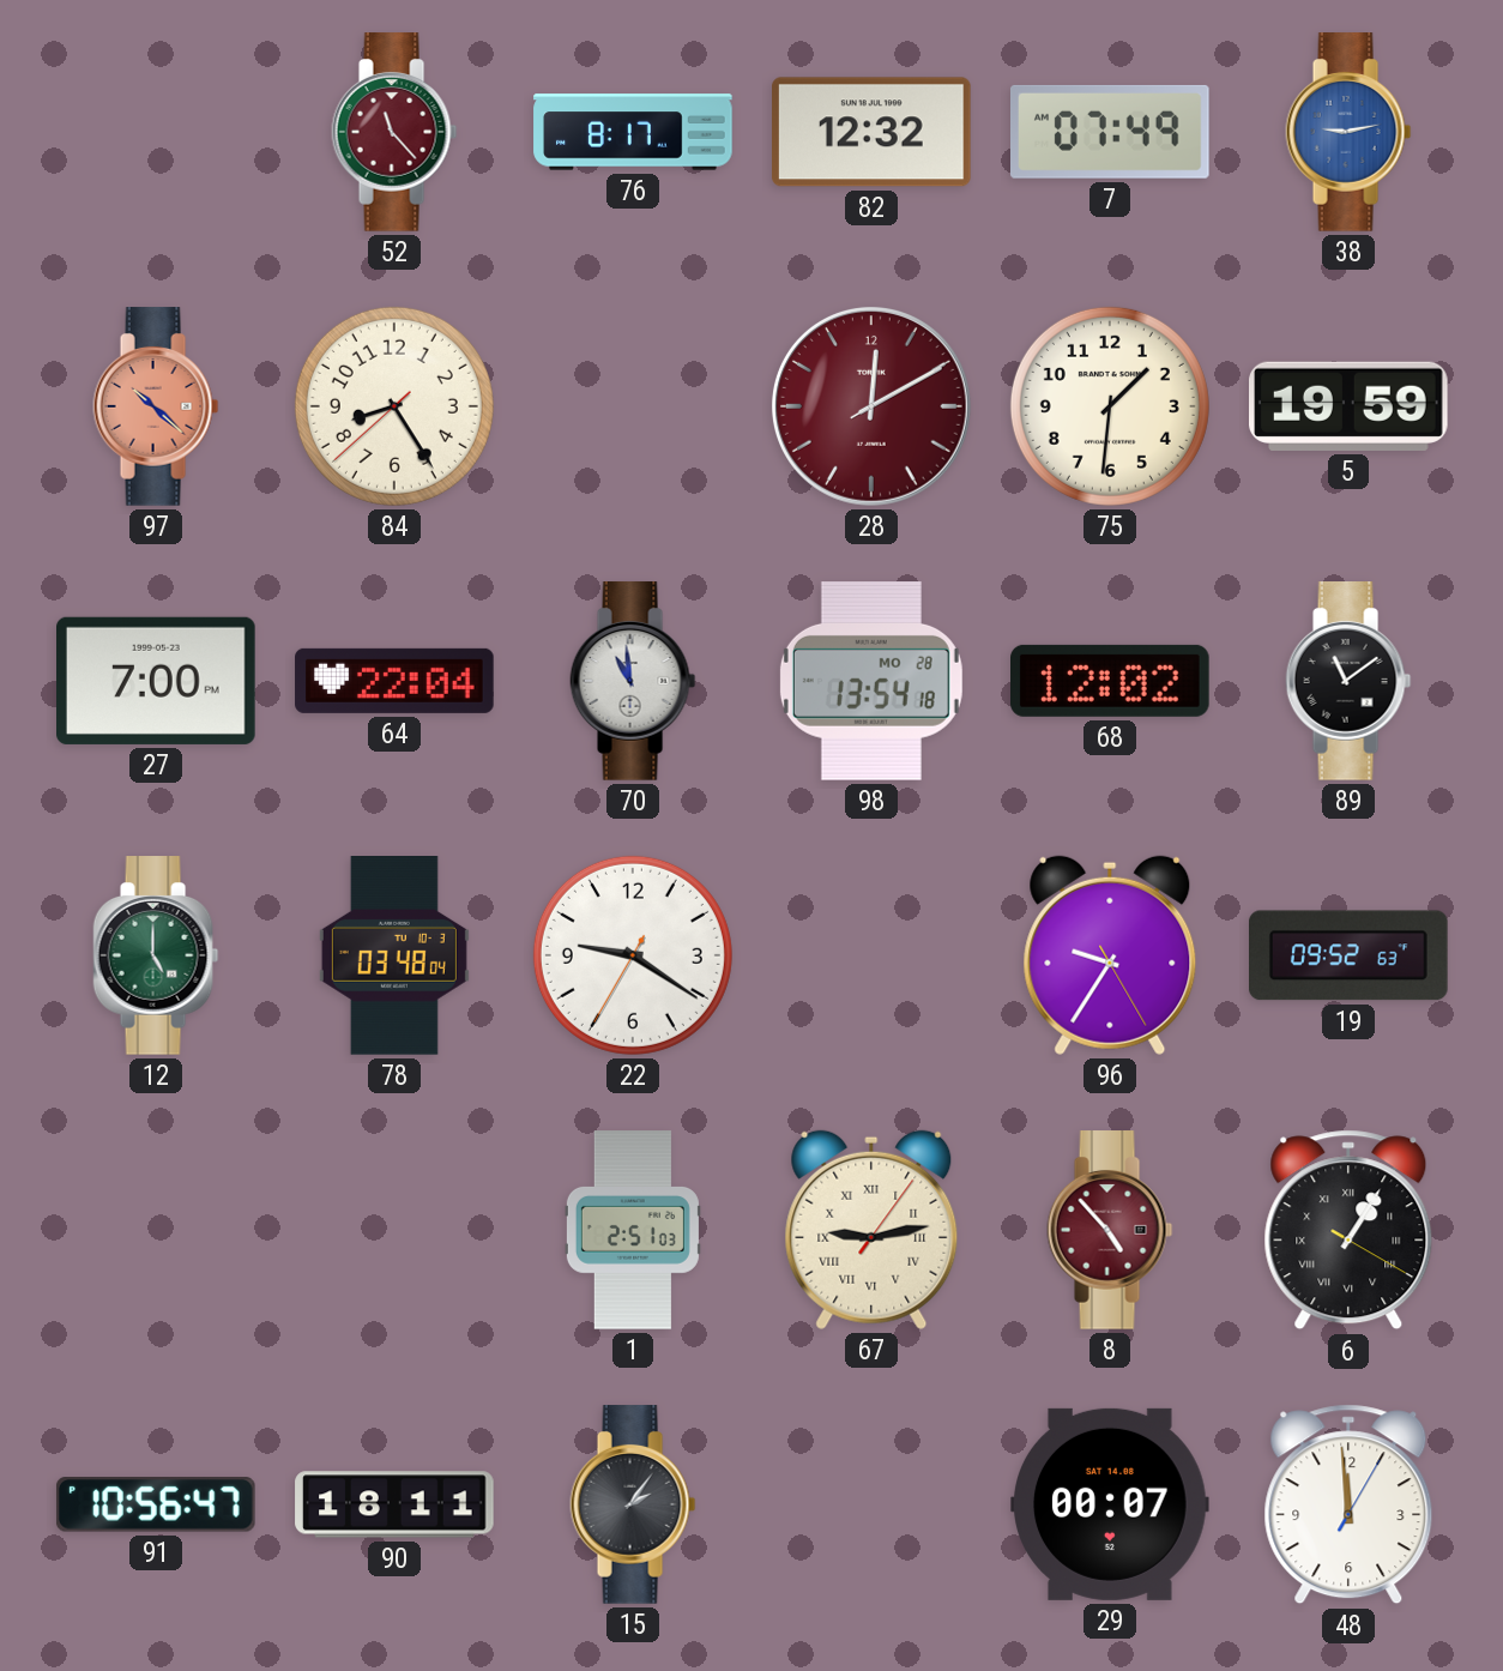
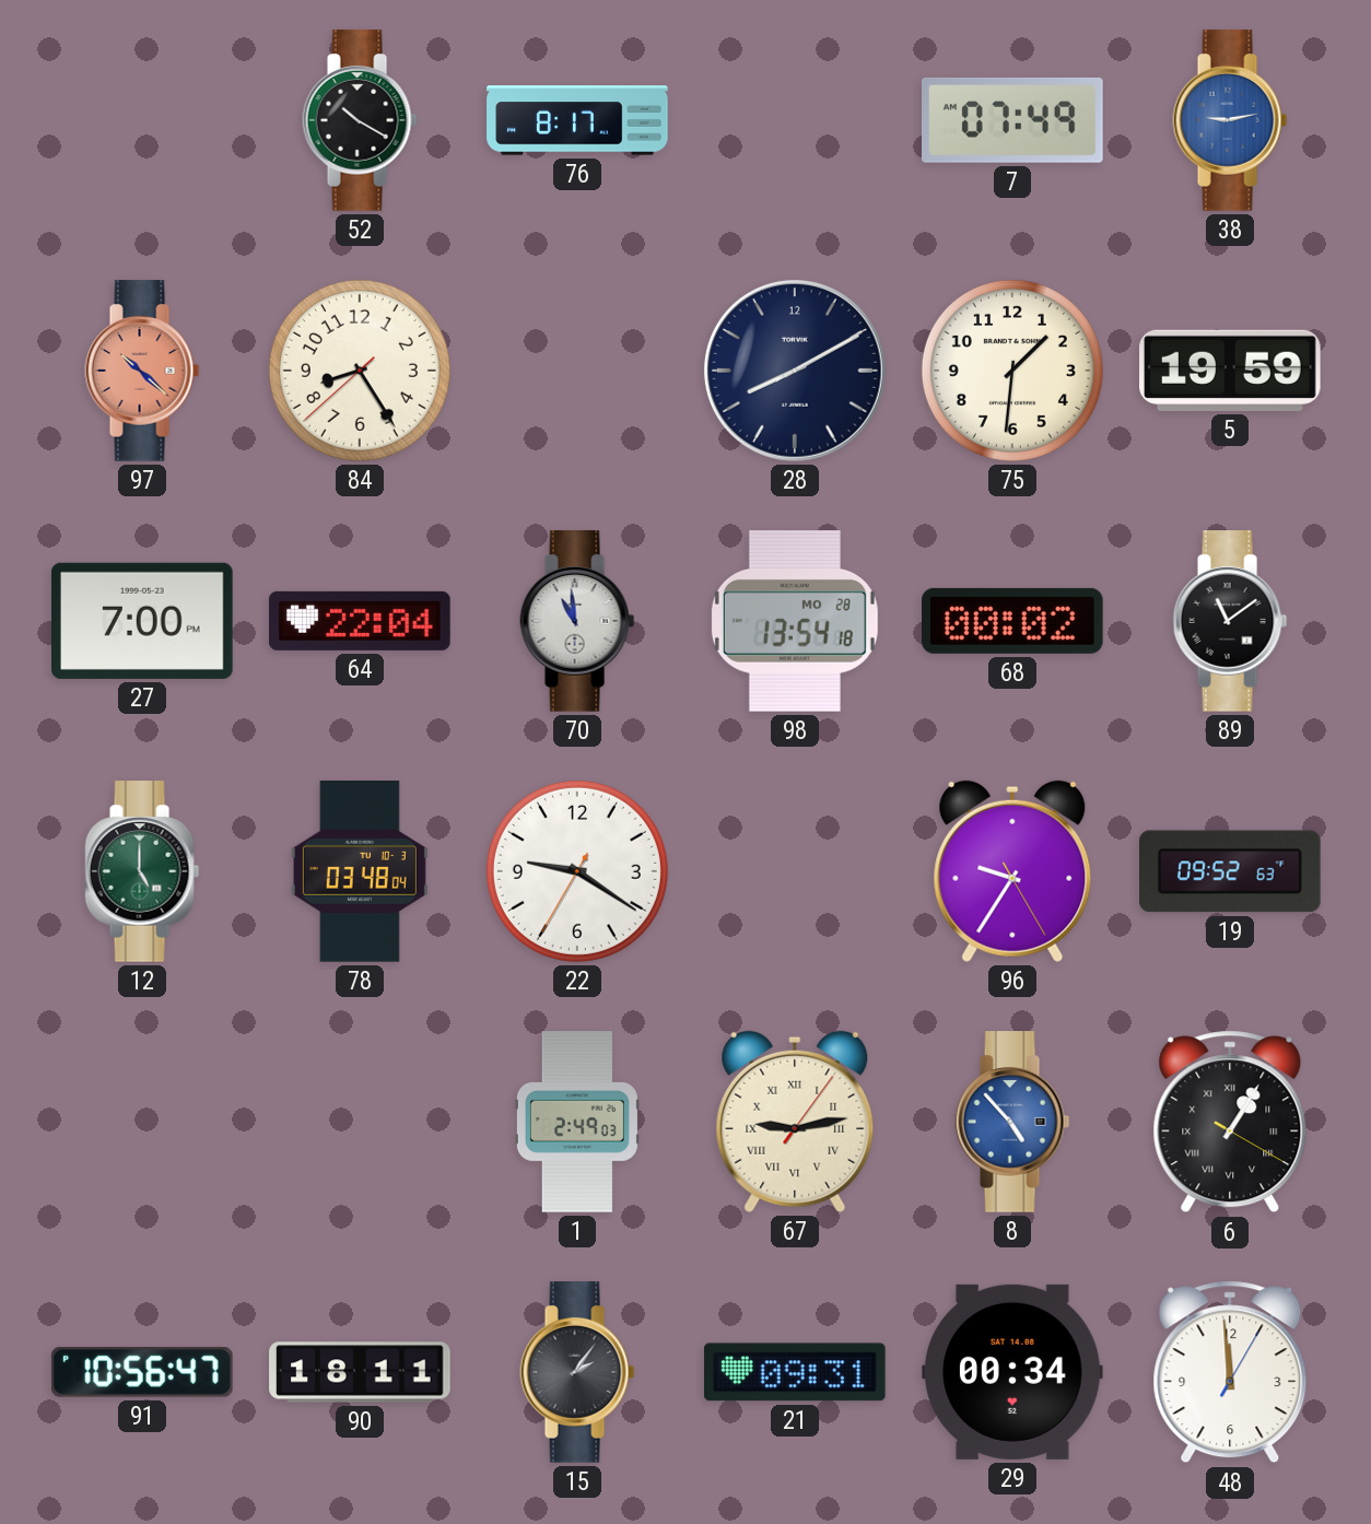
52: 11:23 -> 10:20
52 dial: burgundy -> black
82: 12:32 -> none
28: 12:10 -> 8:10
28 dial: burgundy -> navy
68: 12:02 -> 00:02
1: 2:51 -> 2:49
8 dial: burgundy -> blue
21: none -> 09:31
29: 00:07 -> 00:34
